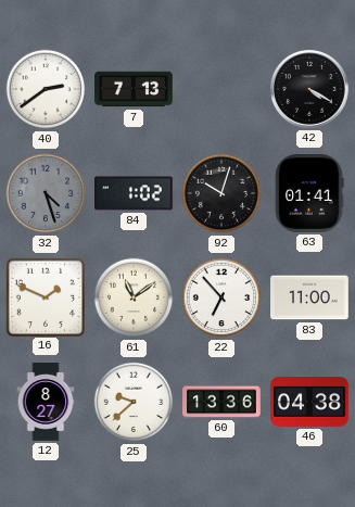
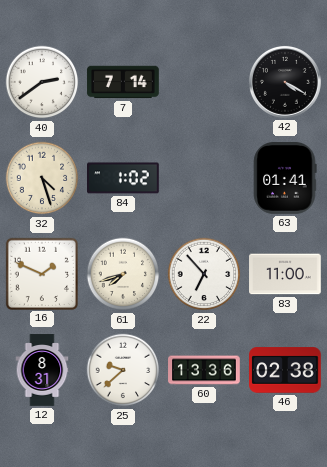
7: 7:13 -> 7:14
32 dial: grey -> cream
92: 10:03 -> none
61: 11:09 -> 7:42
12: 8:27 -> 8:31
46: 04:38 -> 02:38
